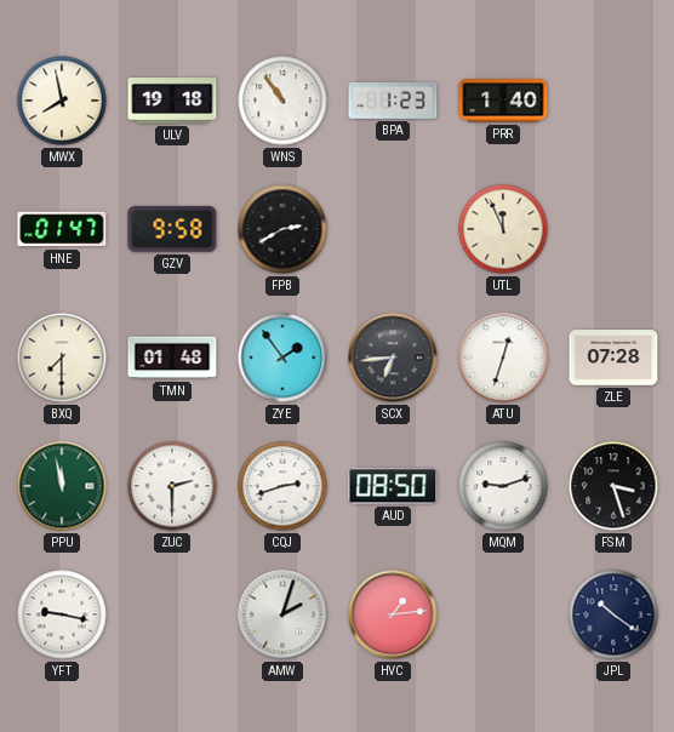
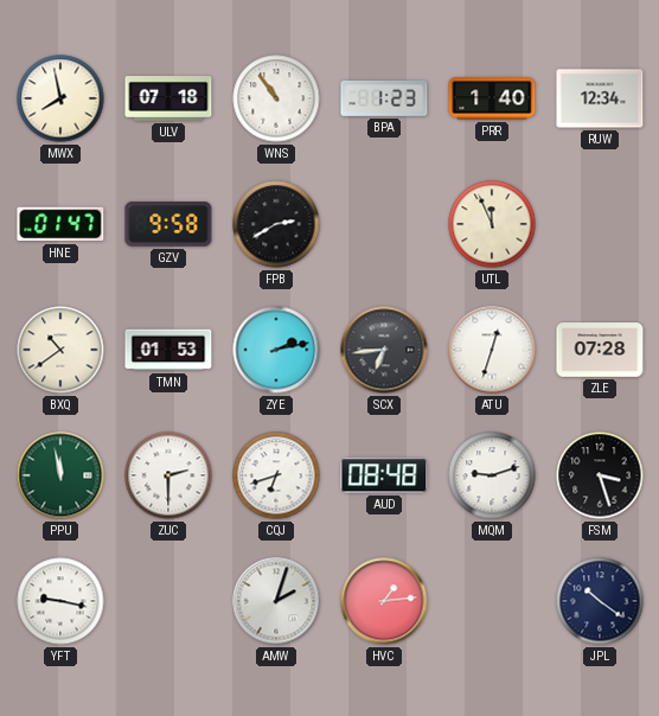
ULV: 19:18 -> 07:18
RUW: none -> 12:34
BXQ: 7:30 -> 10:39
TMN: 01:48 -> 01:53
ZYE: 1:54 -> 2:13
CQJ: 2:42 -> 6:42
AUD: 08:50 -> 08:48
